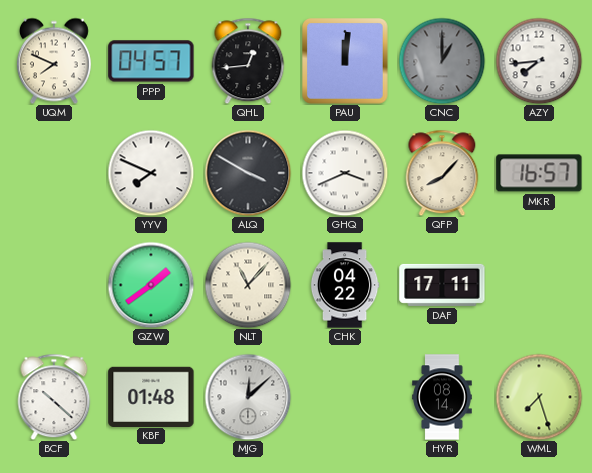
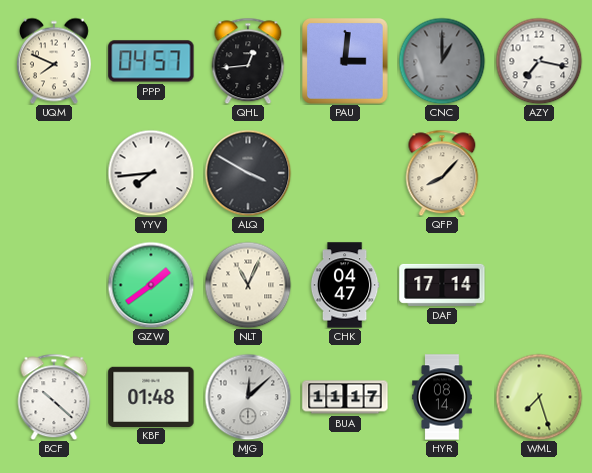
PAU: 12:01 -> 3:01
AZY: 7:44 -> 7:17
YYV: 7:49 -> 7:44
GHQ: 3:41 -> none
MKR: 16:57 -> none
NLT: 11:07 -> 11:04
CHK: 04:22 -> 04:47
DAF: 17:11 -> 17:14
BUA: none -> 11:17
